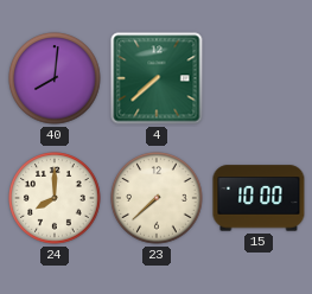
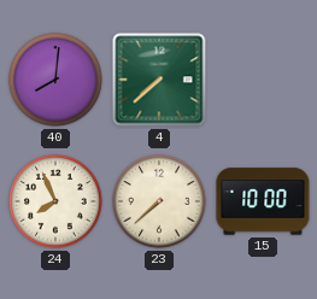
24: 8:00 -> 7:56
